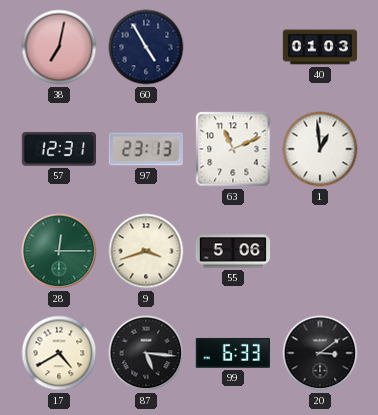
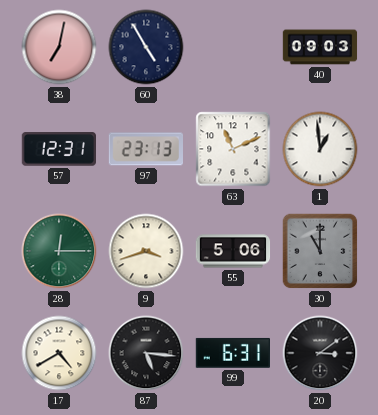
40: 01:03 -> 09:03
30: none -> 11:00
99: 6:33 -> 6:31
